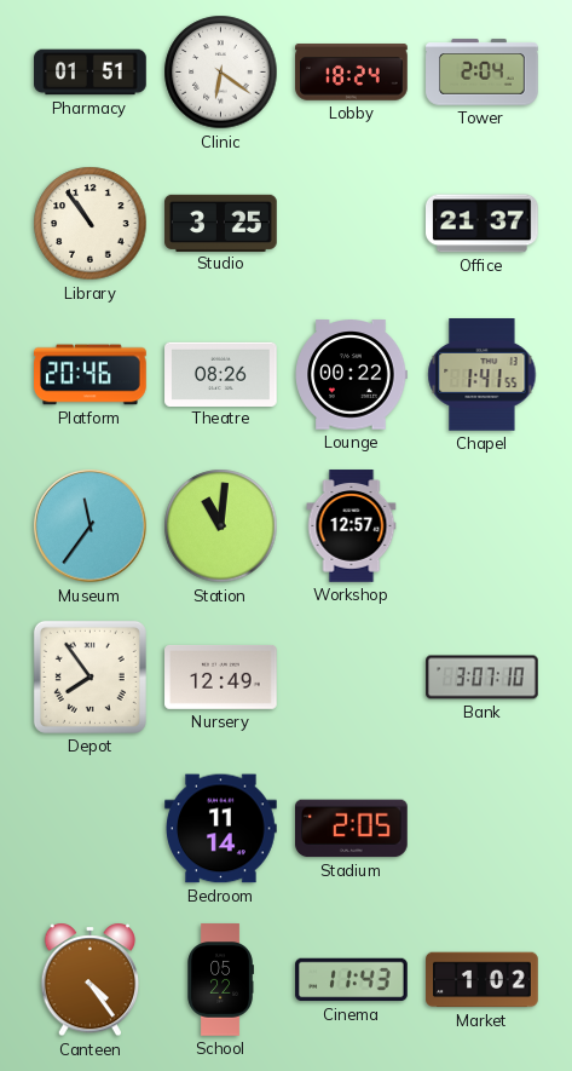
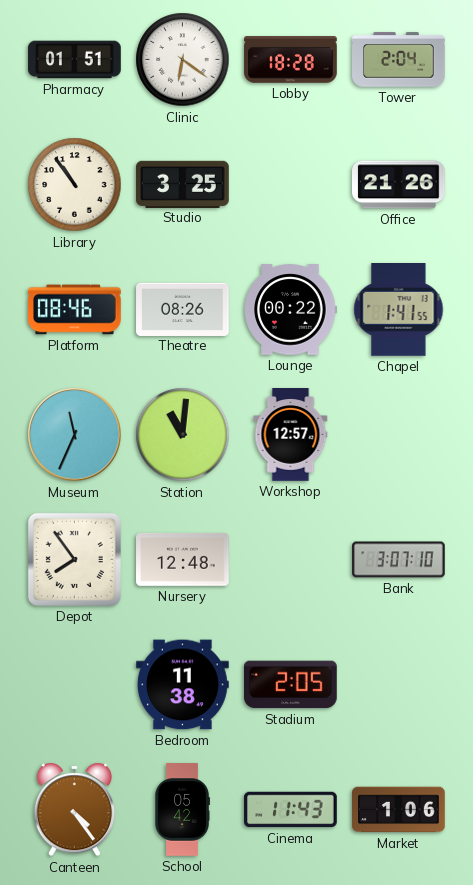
Lobby: 18:24 -> 18:28
Office: 21:37 -> 21:26
Platform: 20:46 -> 08:46
Museum: 11:36 -> 11:34
Nursery: 12:49 -> 12:48
Bedroom: 11:14 -> 11:38
School: 05:22 -> 05:42
Market: 1:02 -> 1:06
